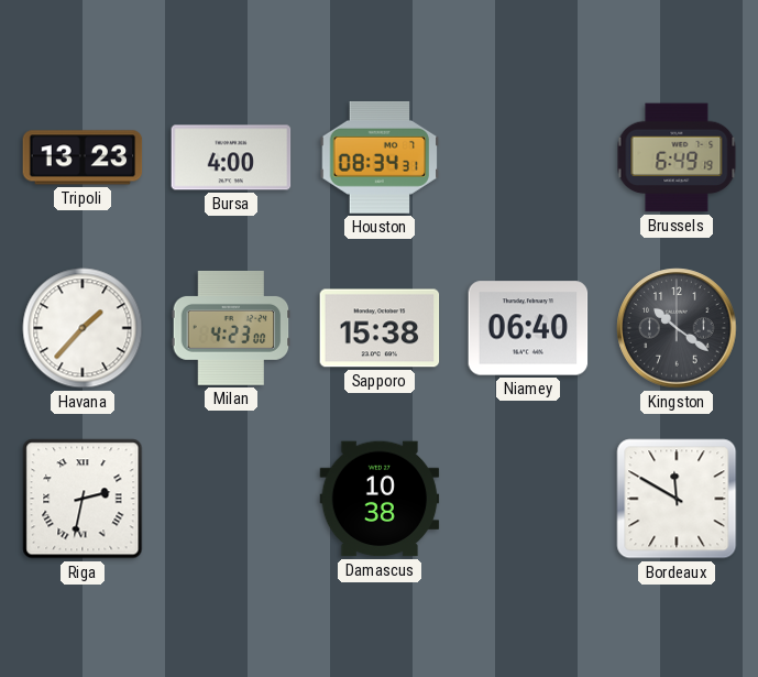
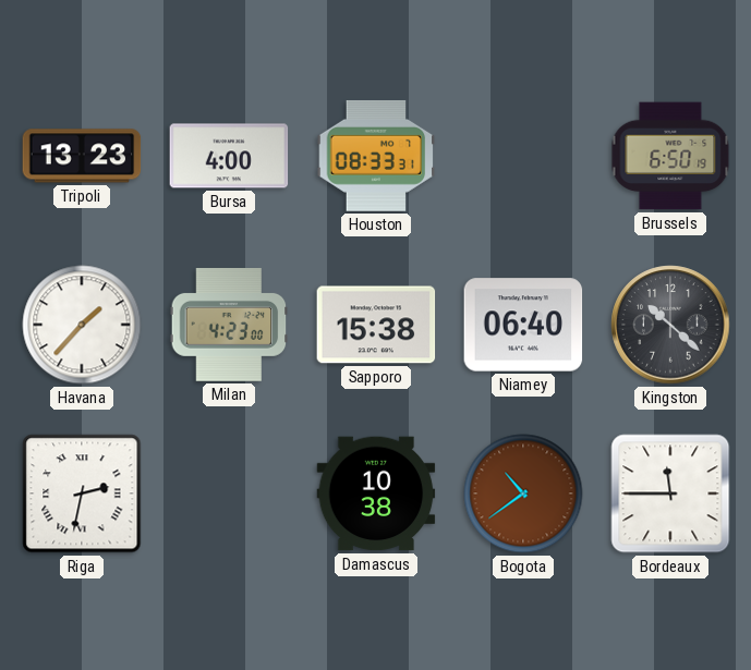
Houston: 08:34 -> 08:33
Brussels: 6:49 -> 6:50
Kingston: 10:21 -> 10:22
Bogota: none -> 10:39
Bordeaux: 11:50 -> 11:45
